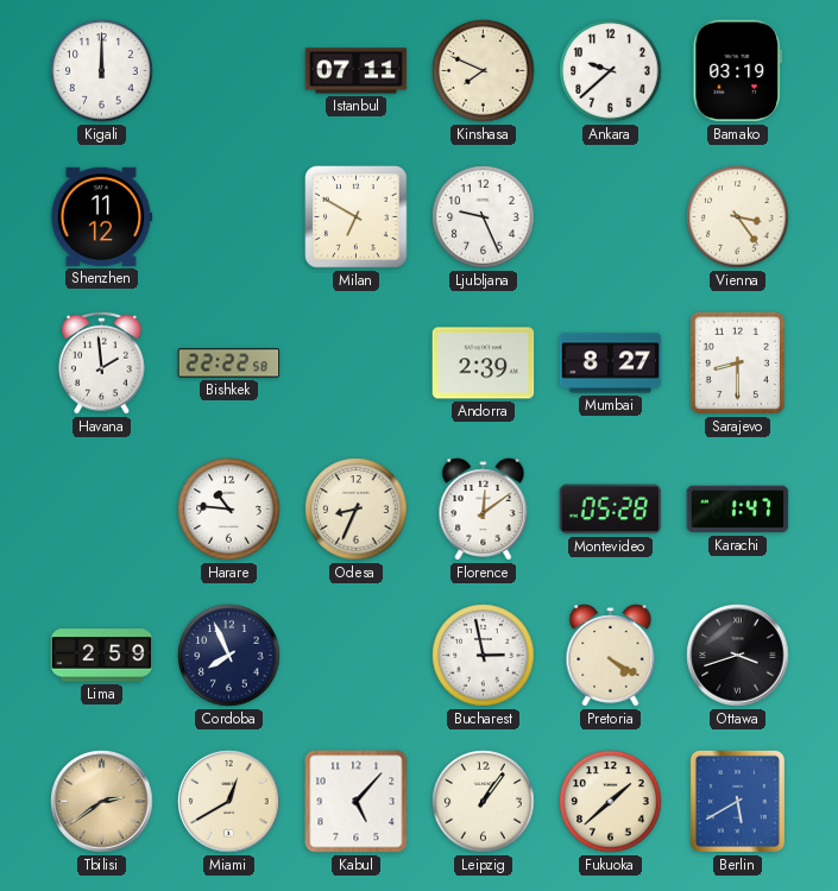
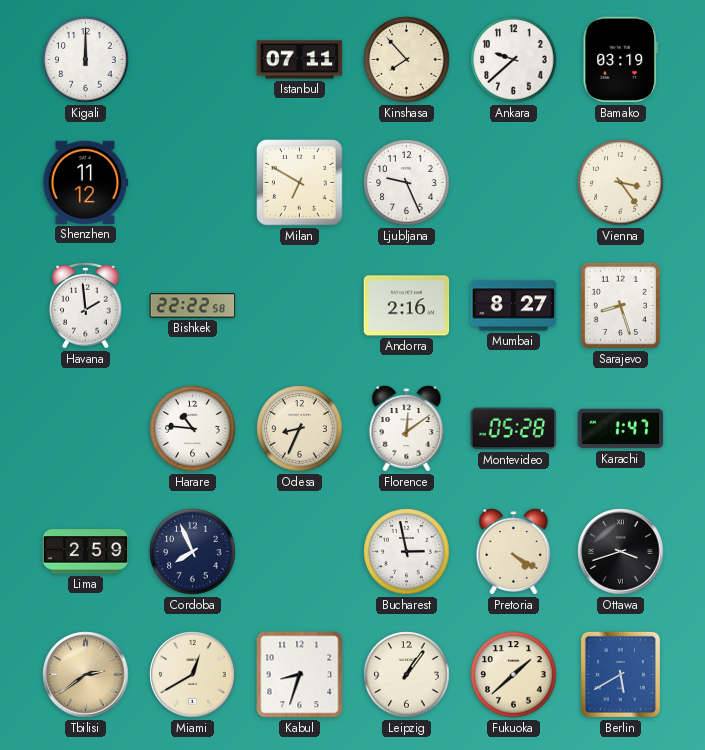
Kinshasa: 7:49 -> 7:53
Andorra: 2:39 -> 2:16
Sarajevo: 8:30 -> 8:27
Kabul: 5:07 -> 8:33
